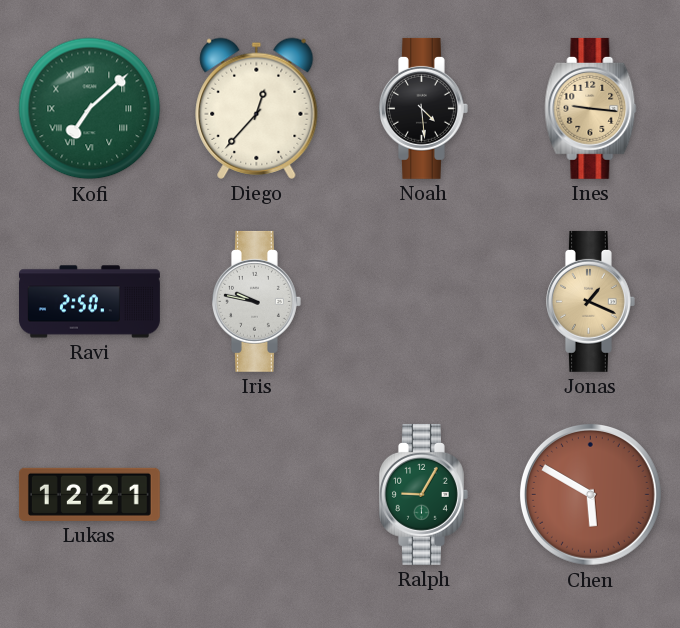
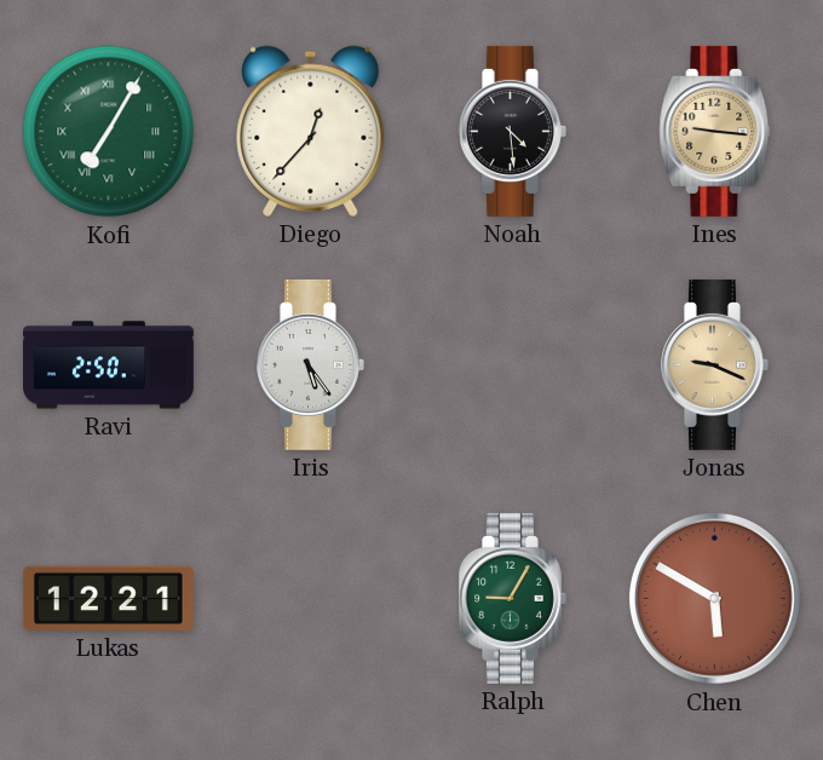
Kofi: 7:08 -> 7:05
Iris: 9:47 -> 5:24
Jonas: 1:19 -> 9:19
